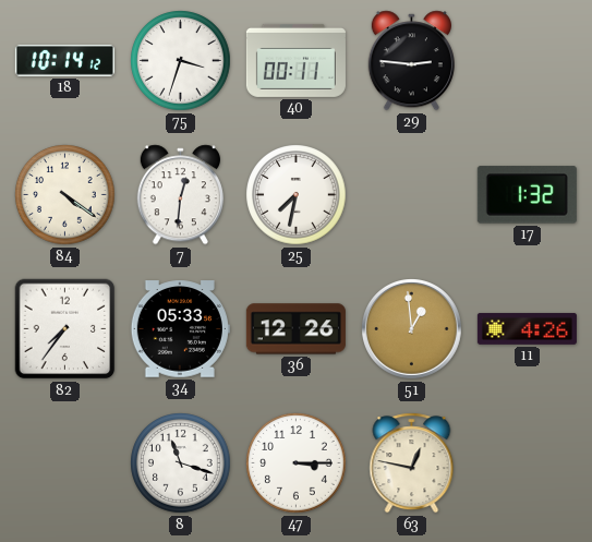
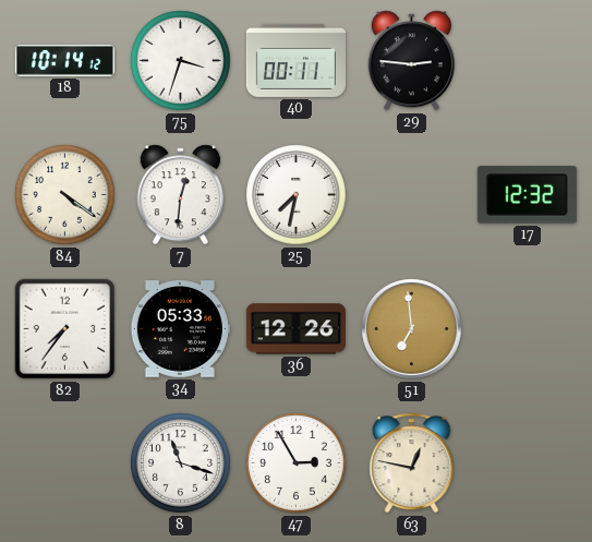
17: 1:32 -> 12:32
51: 12:59 -> 6:59
11: 4:26 -> none
47: 3:15 -> 2:55
